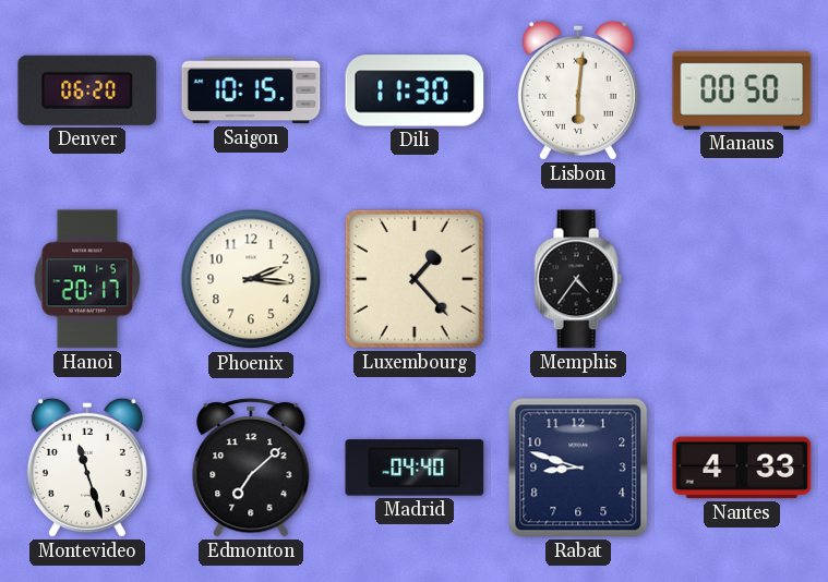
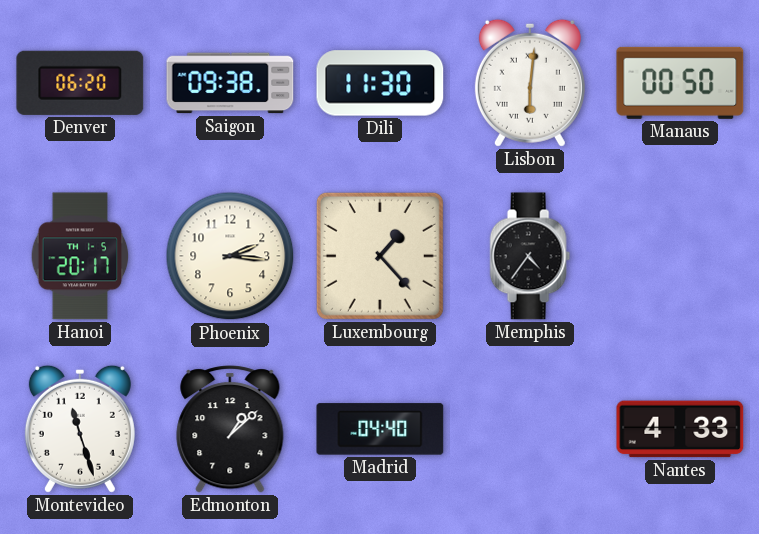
Saigon: 10:15 -> 09:38
Edmonton: 7:08 -> 1:08
Rabat: 8:48 -> none
